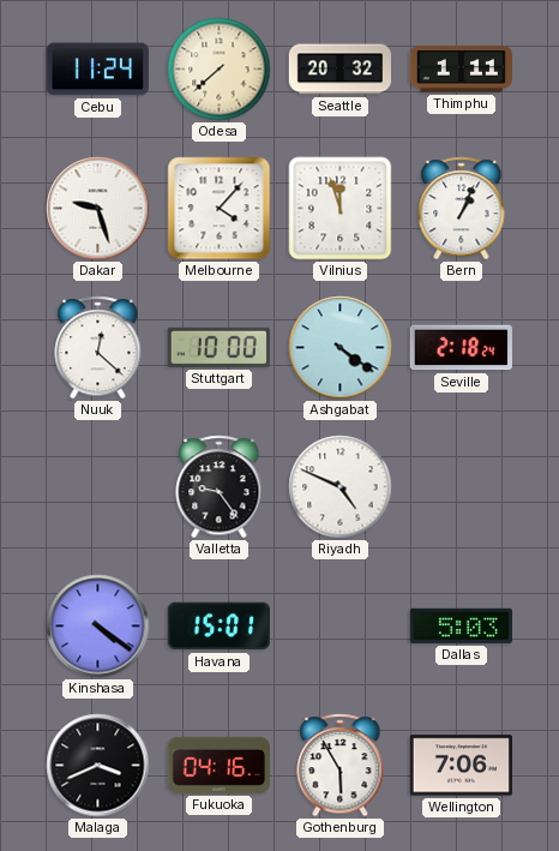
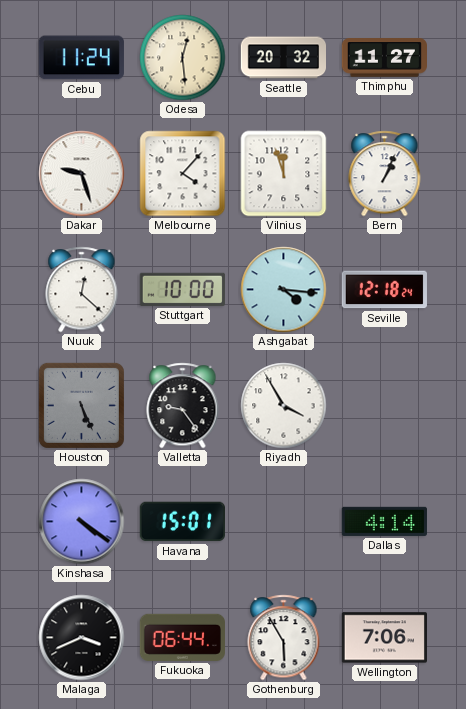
Odesa: 7:38 -> 12:29
Thimphu: 1:11 -> 11:27
Ashgabat: 4:21 -> 4:16
Seville: 2:18 -> 12:18
Houston: none -> 5:26
Riyadh: 4:49 -> 3:55
Dallas: 5:03 -> 4:14
Fukuoka: 04:16 -> 06:44
